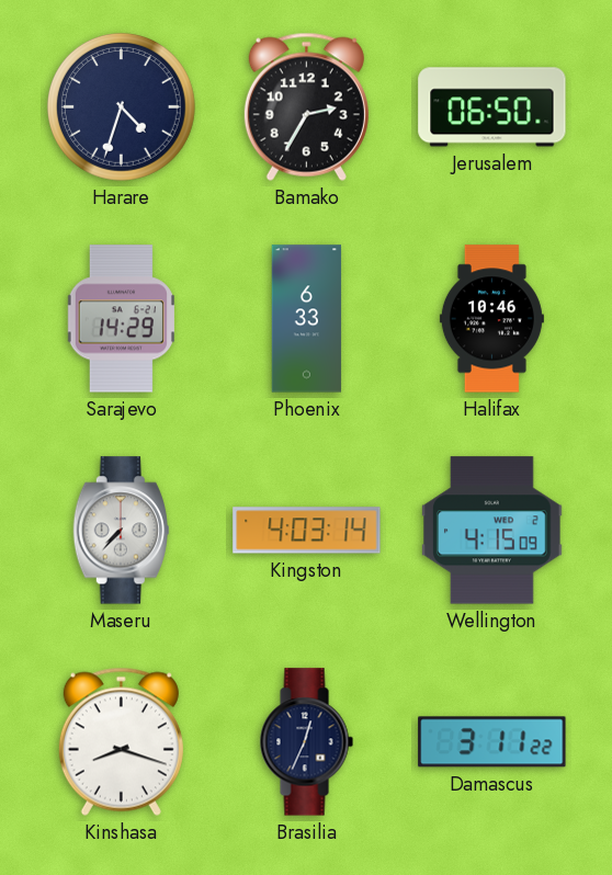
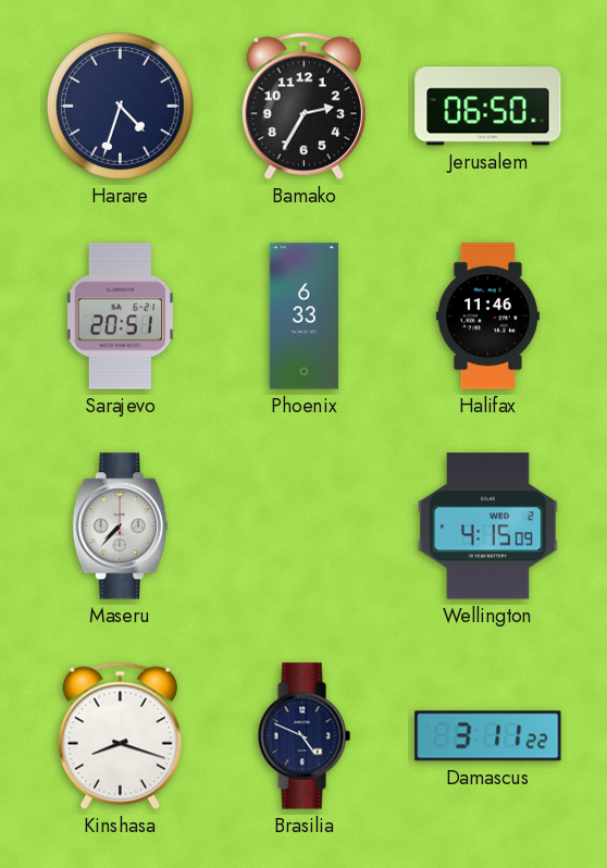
Sarajevo: 14:29 -> 20:51
Halifax: 10:46 -> 11:46
Kingston: 4:03 -> none
Brasilia: 12:34 -> 4:49
